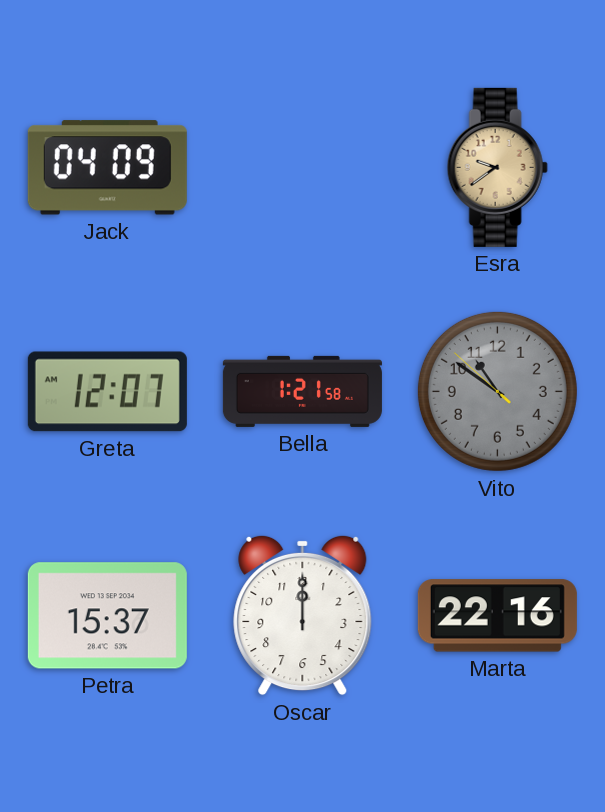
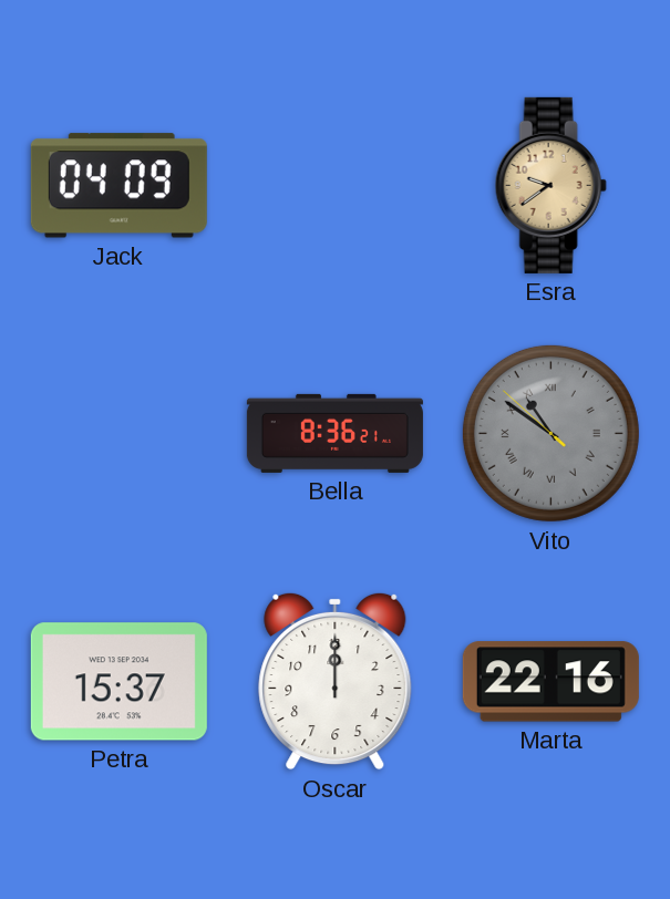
Greta: 12:07 -> none
Bella: 1:21 -> 8:36
Vito numerals: Arabic -> Roman
